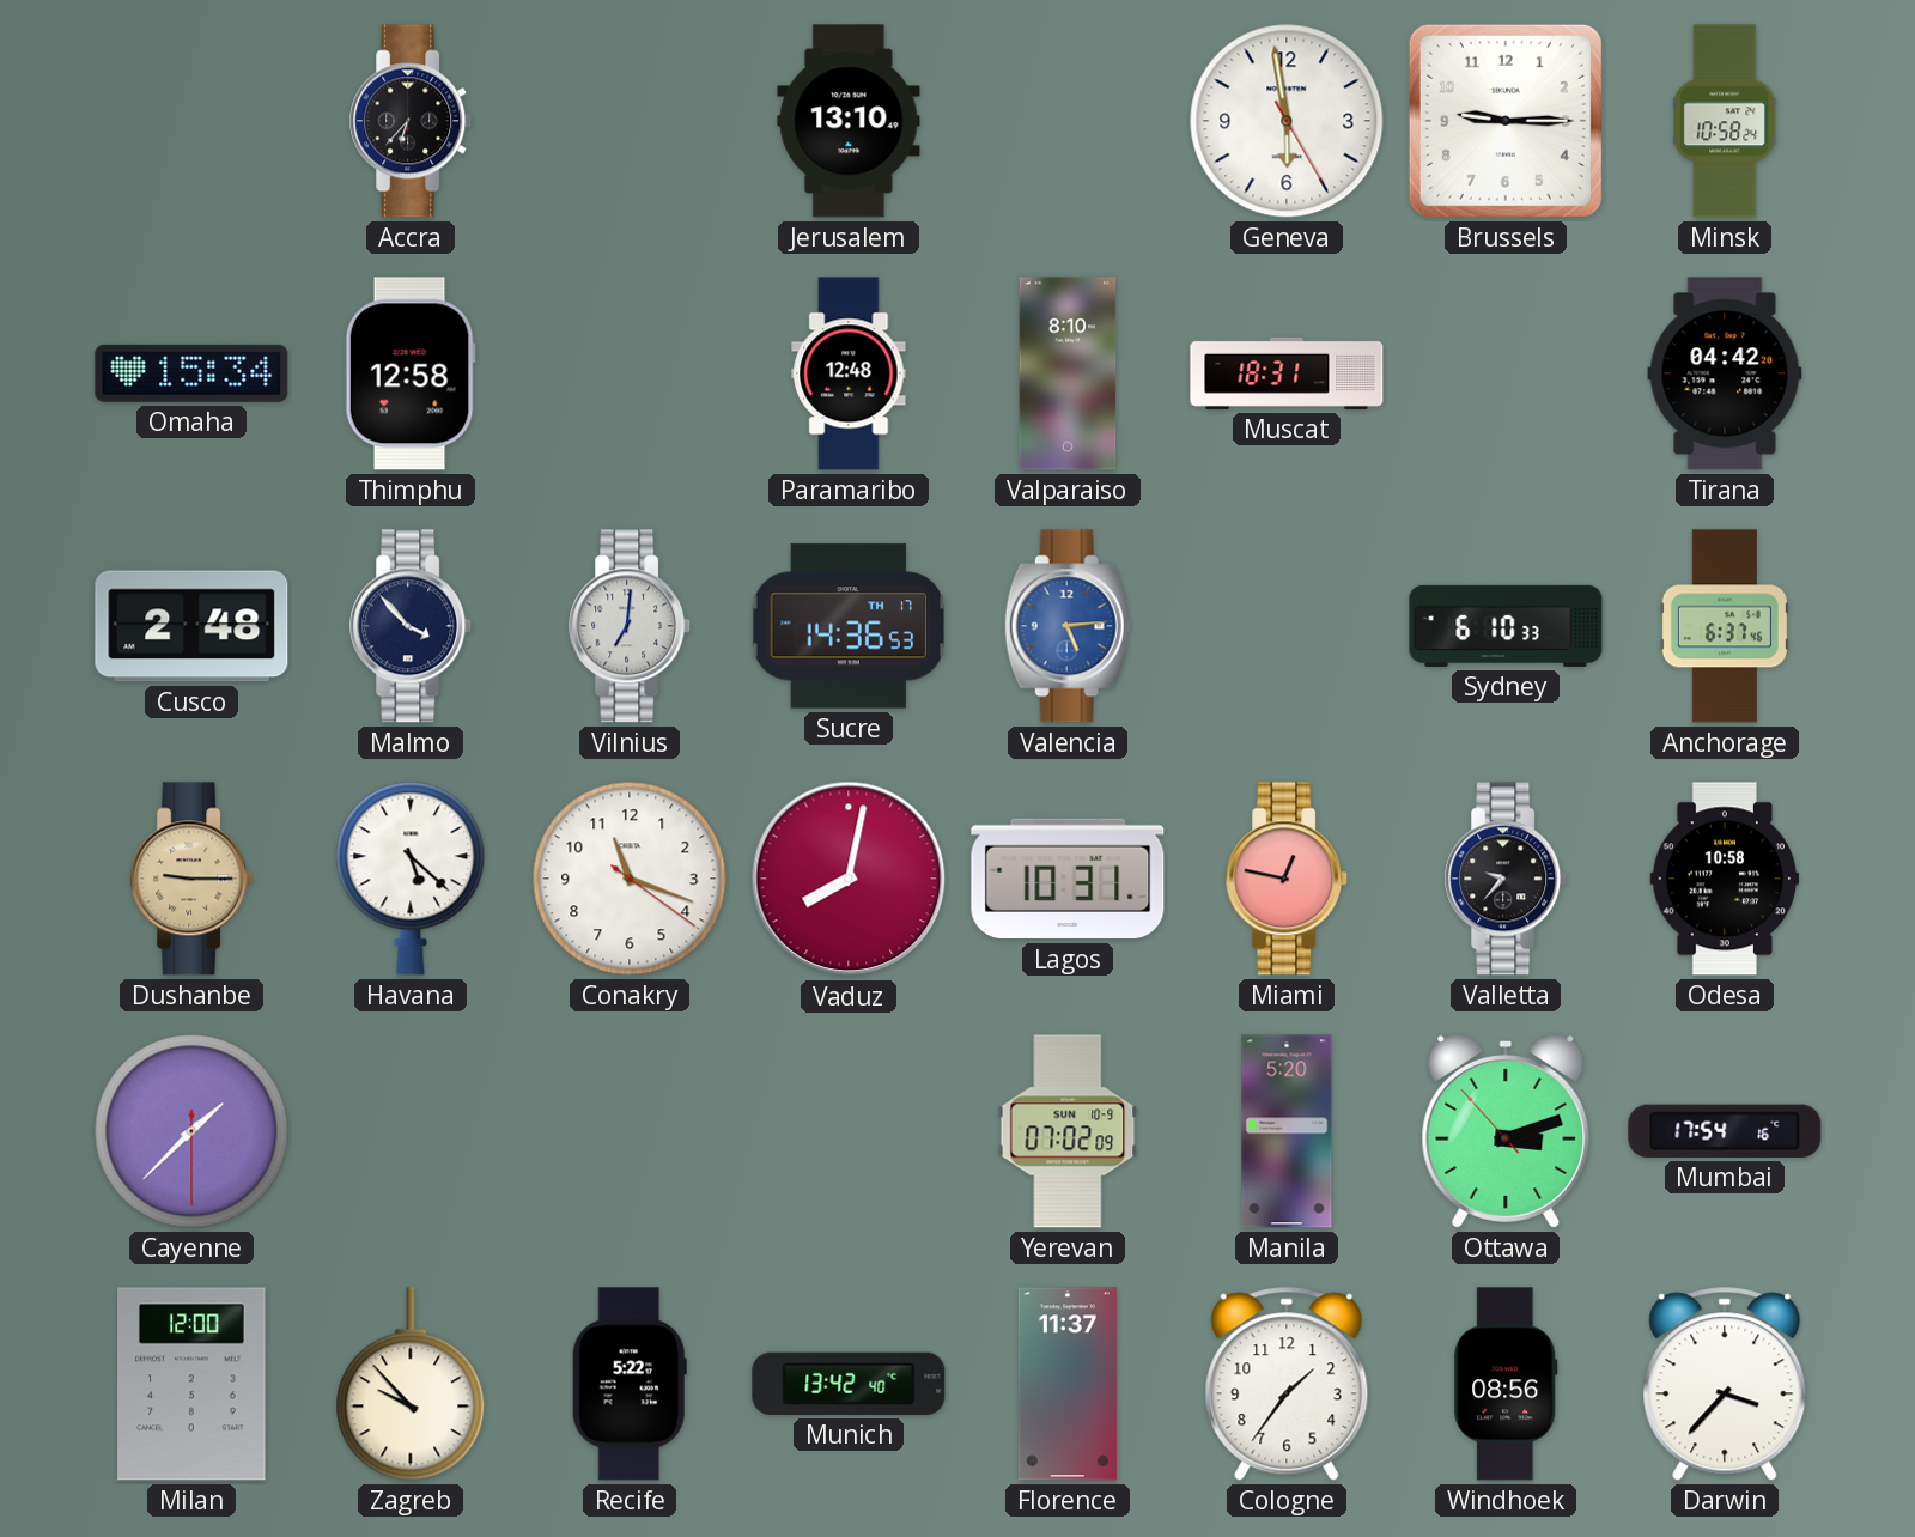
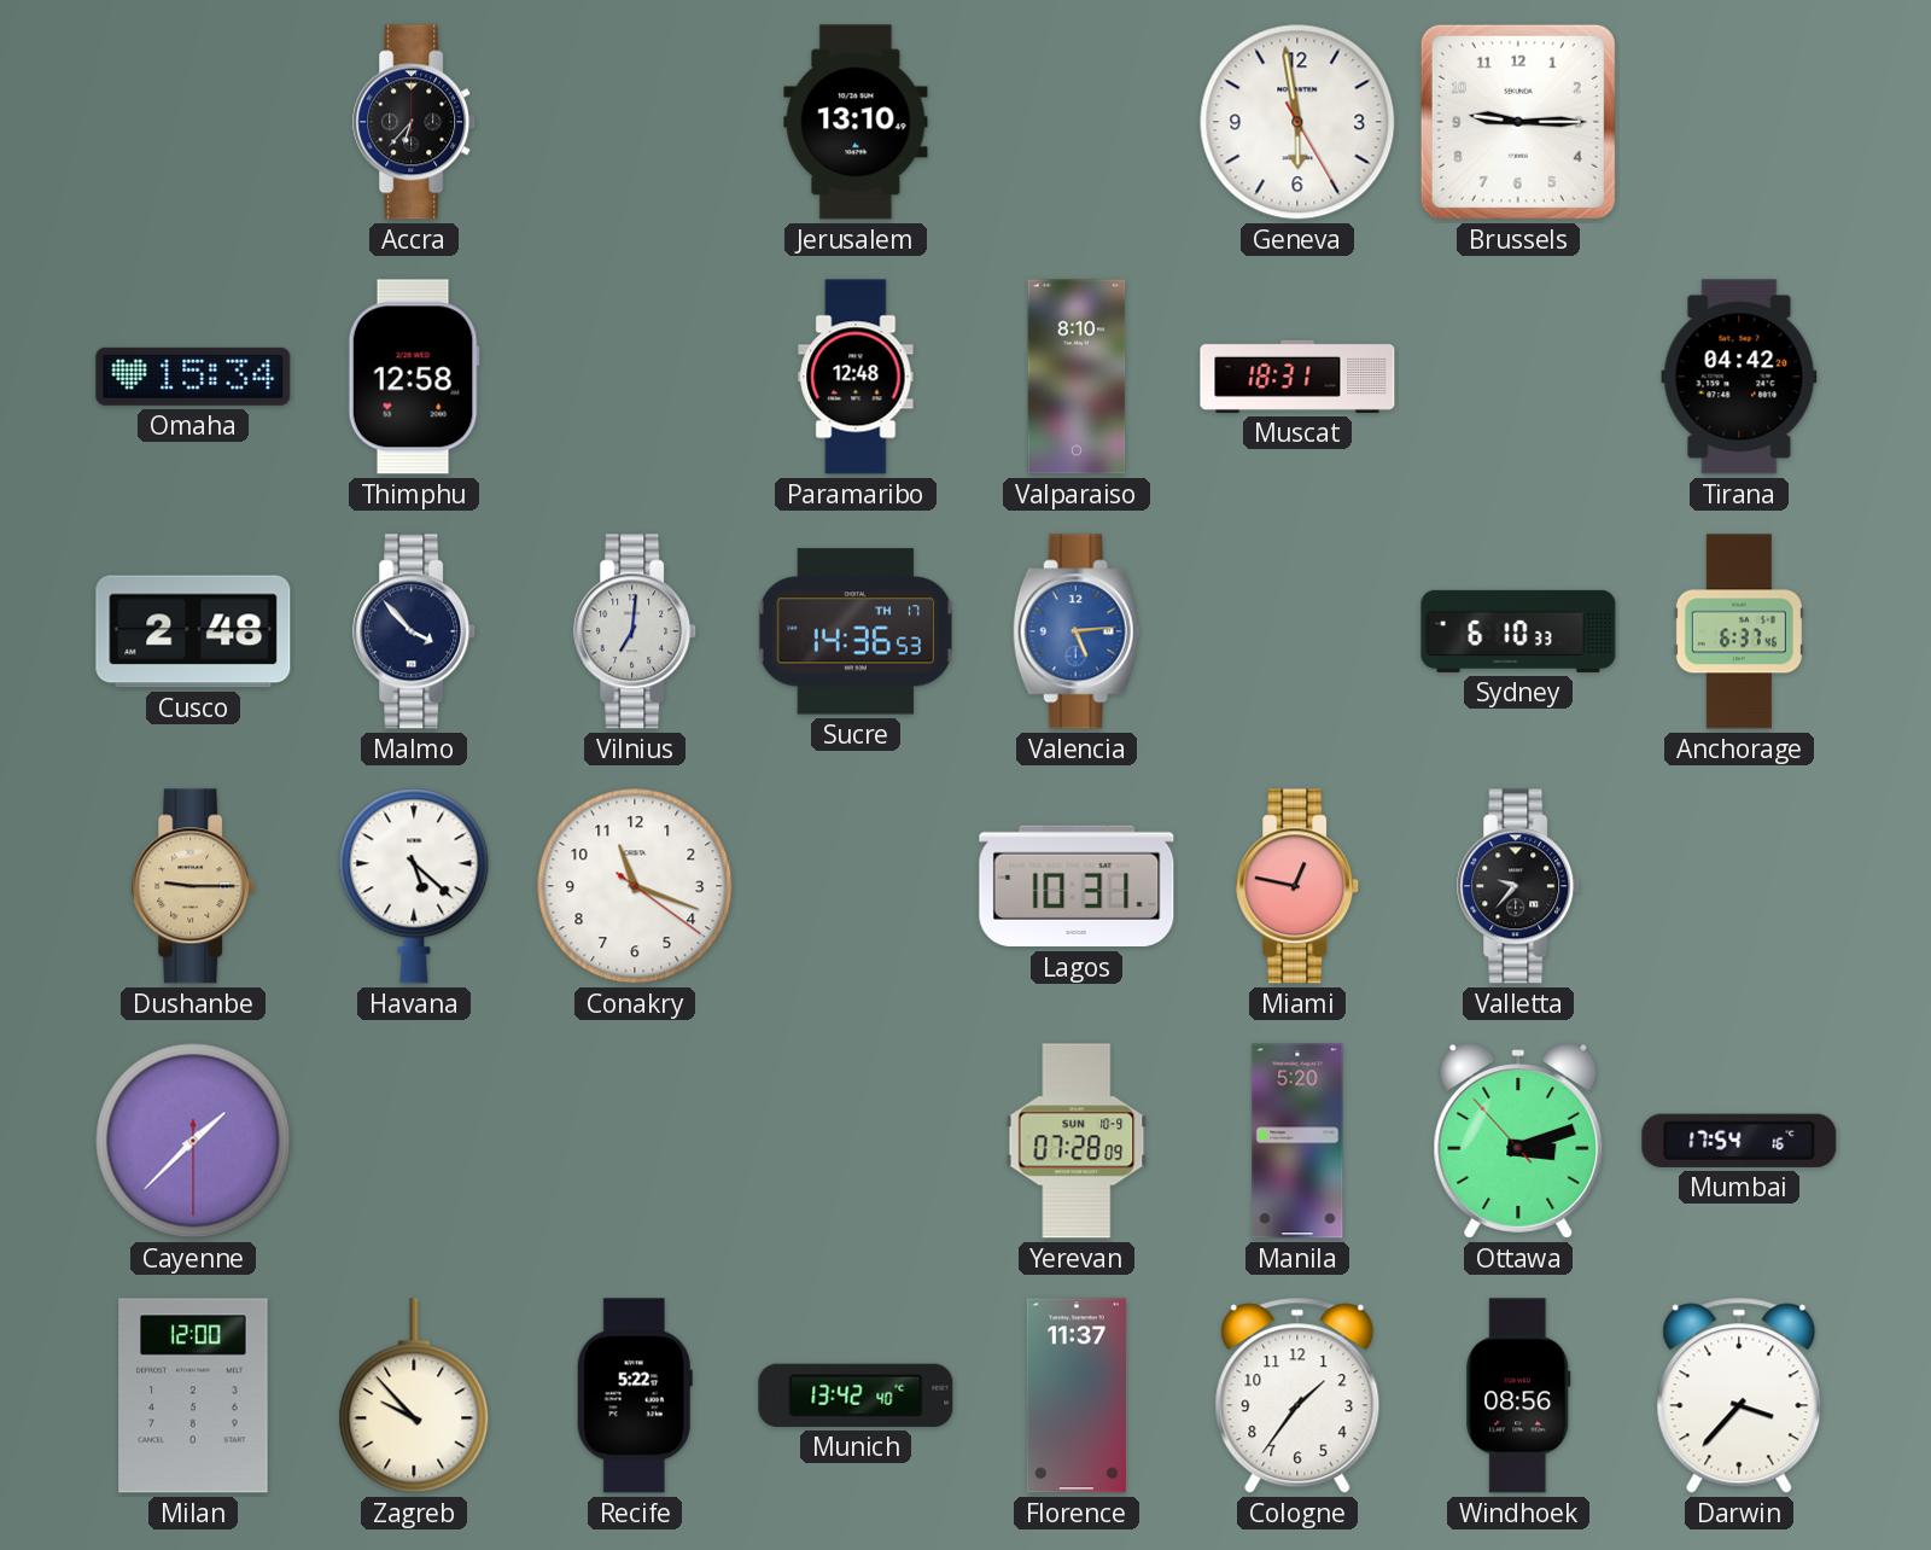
Minsk: 10:58 -> none
Vaduz: 8:02 -> none
Odesa: 10:58 -> none
Yerevan: 07:02 -> 07:28
